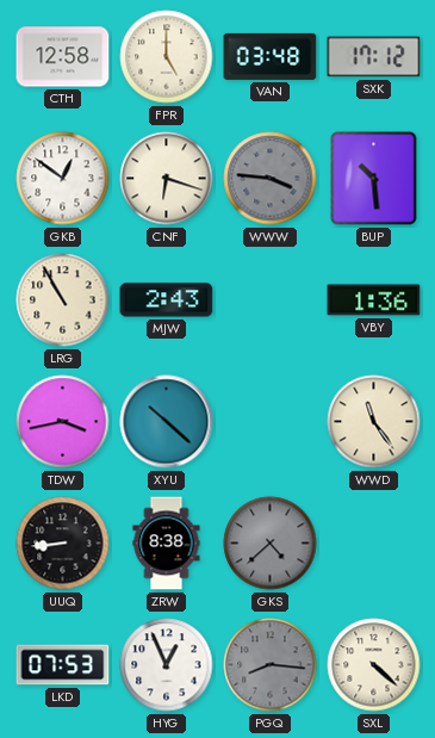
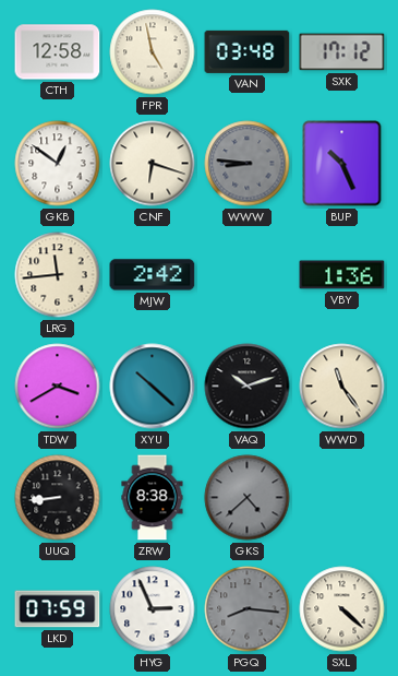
FPR: 5:00 -> 4:58
WWW: 3:46 -> 8:46
BUP: 10:29 -> 10:26
LRG: 10:55 -> 11:44
MJW: 2:43 -> 2:42
TDW: 3:43 -> 3:40
VAQ: none -> 10:12
LKD: 07:53 -> 07:59
HYG: 12:56 -> 2:56
